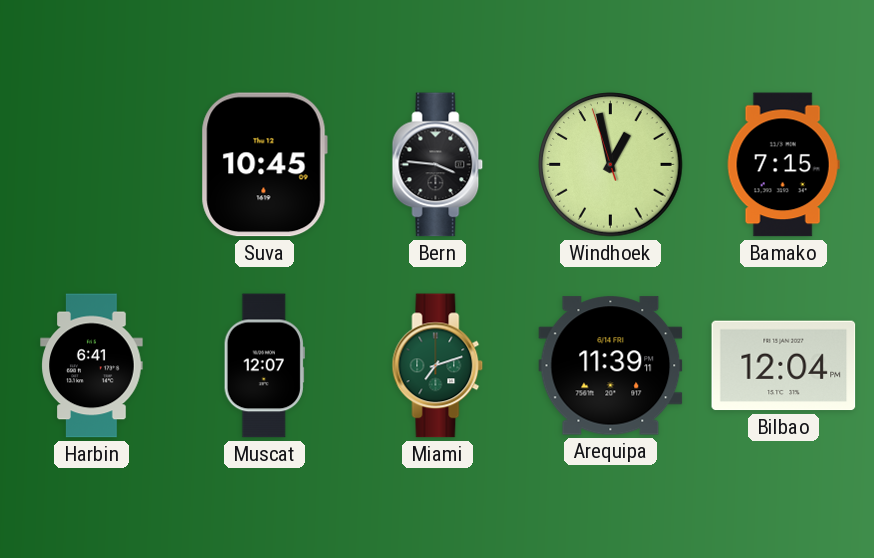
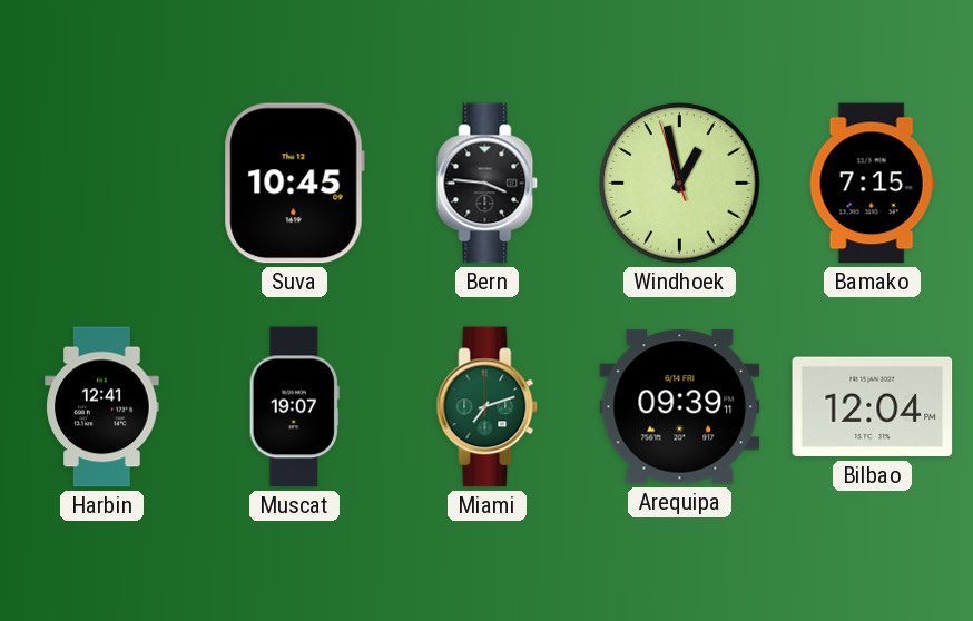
Harbin: 6:41 -> 12:41
Muscat: 12:07 -> 19:07
Arequipa: 11:39 -> 09:39
